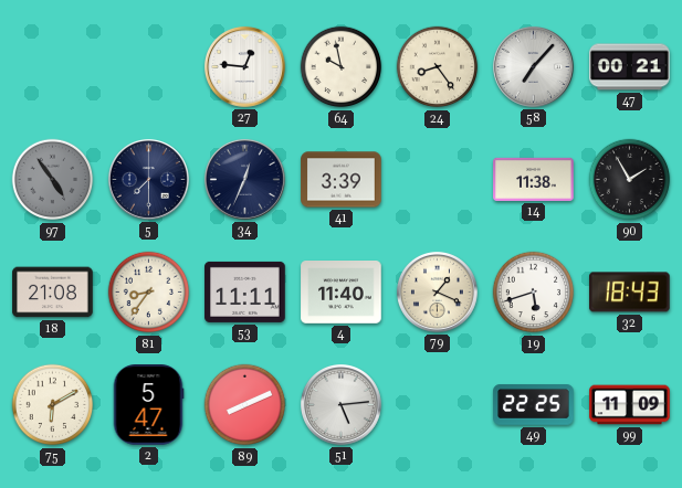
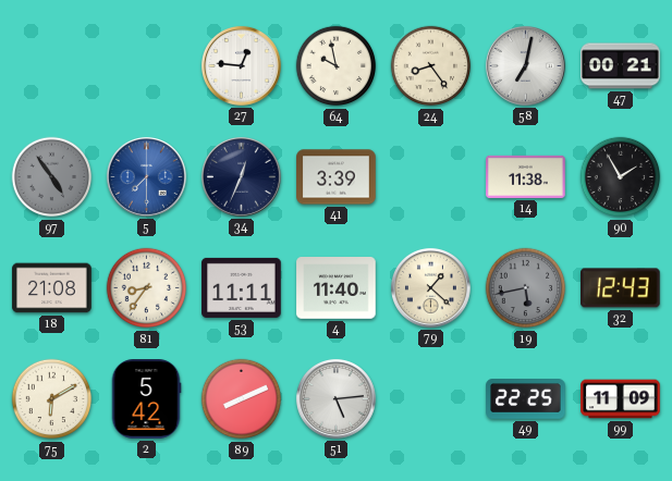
58: 7:07 -> 7:02
5 dial: navy -> blue
79: 1:19 -> 1:22
19: 5:42 -> 5:43
19 dial: white -> grey
32: 18:43 -> 12:43
2: 5:47 -> 5:42
